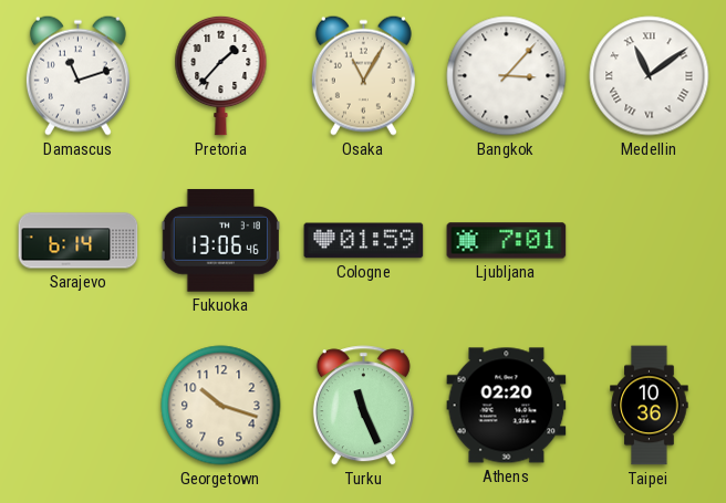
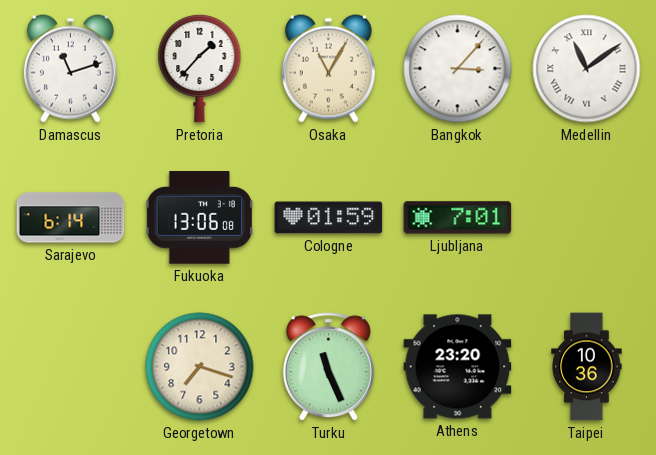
Fukuoka: 13:06:46 -> 13:06:08
Georgetown: 10:18 -> 7:18
Athens: 02:20 -> 23:20
